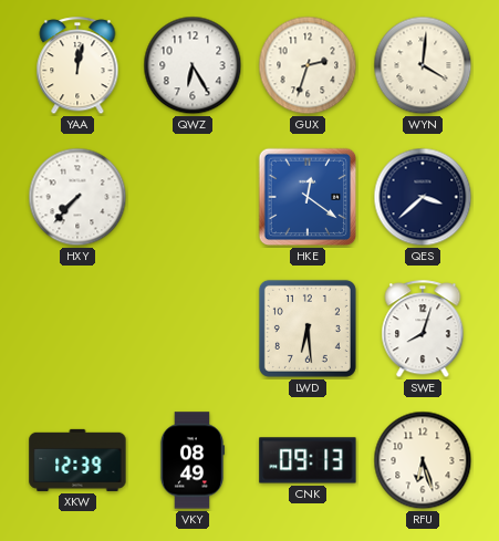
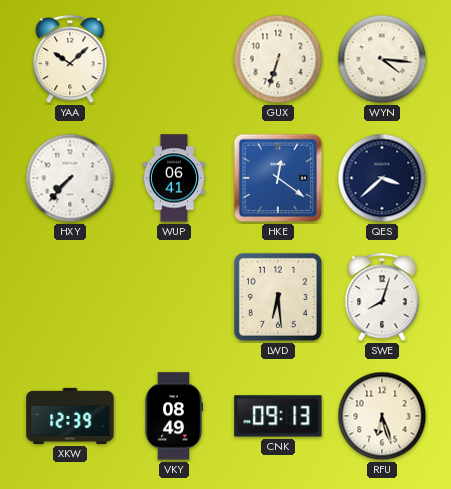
YAA: 12:02 -> 10:08
QWZ: 6:25 -> none
GUX: 2:33 -> 6:33
WYN: 4:01 -> 4:16
WUP: none -> 06:41
